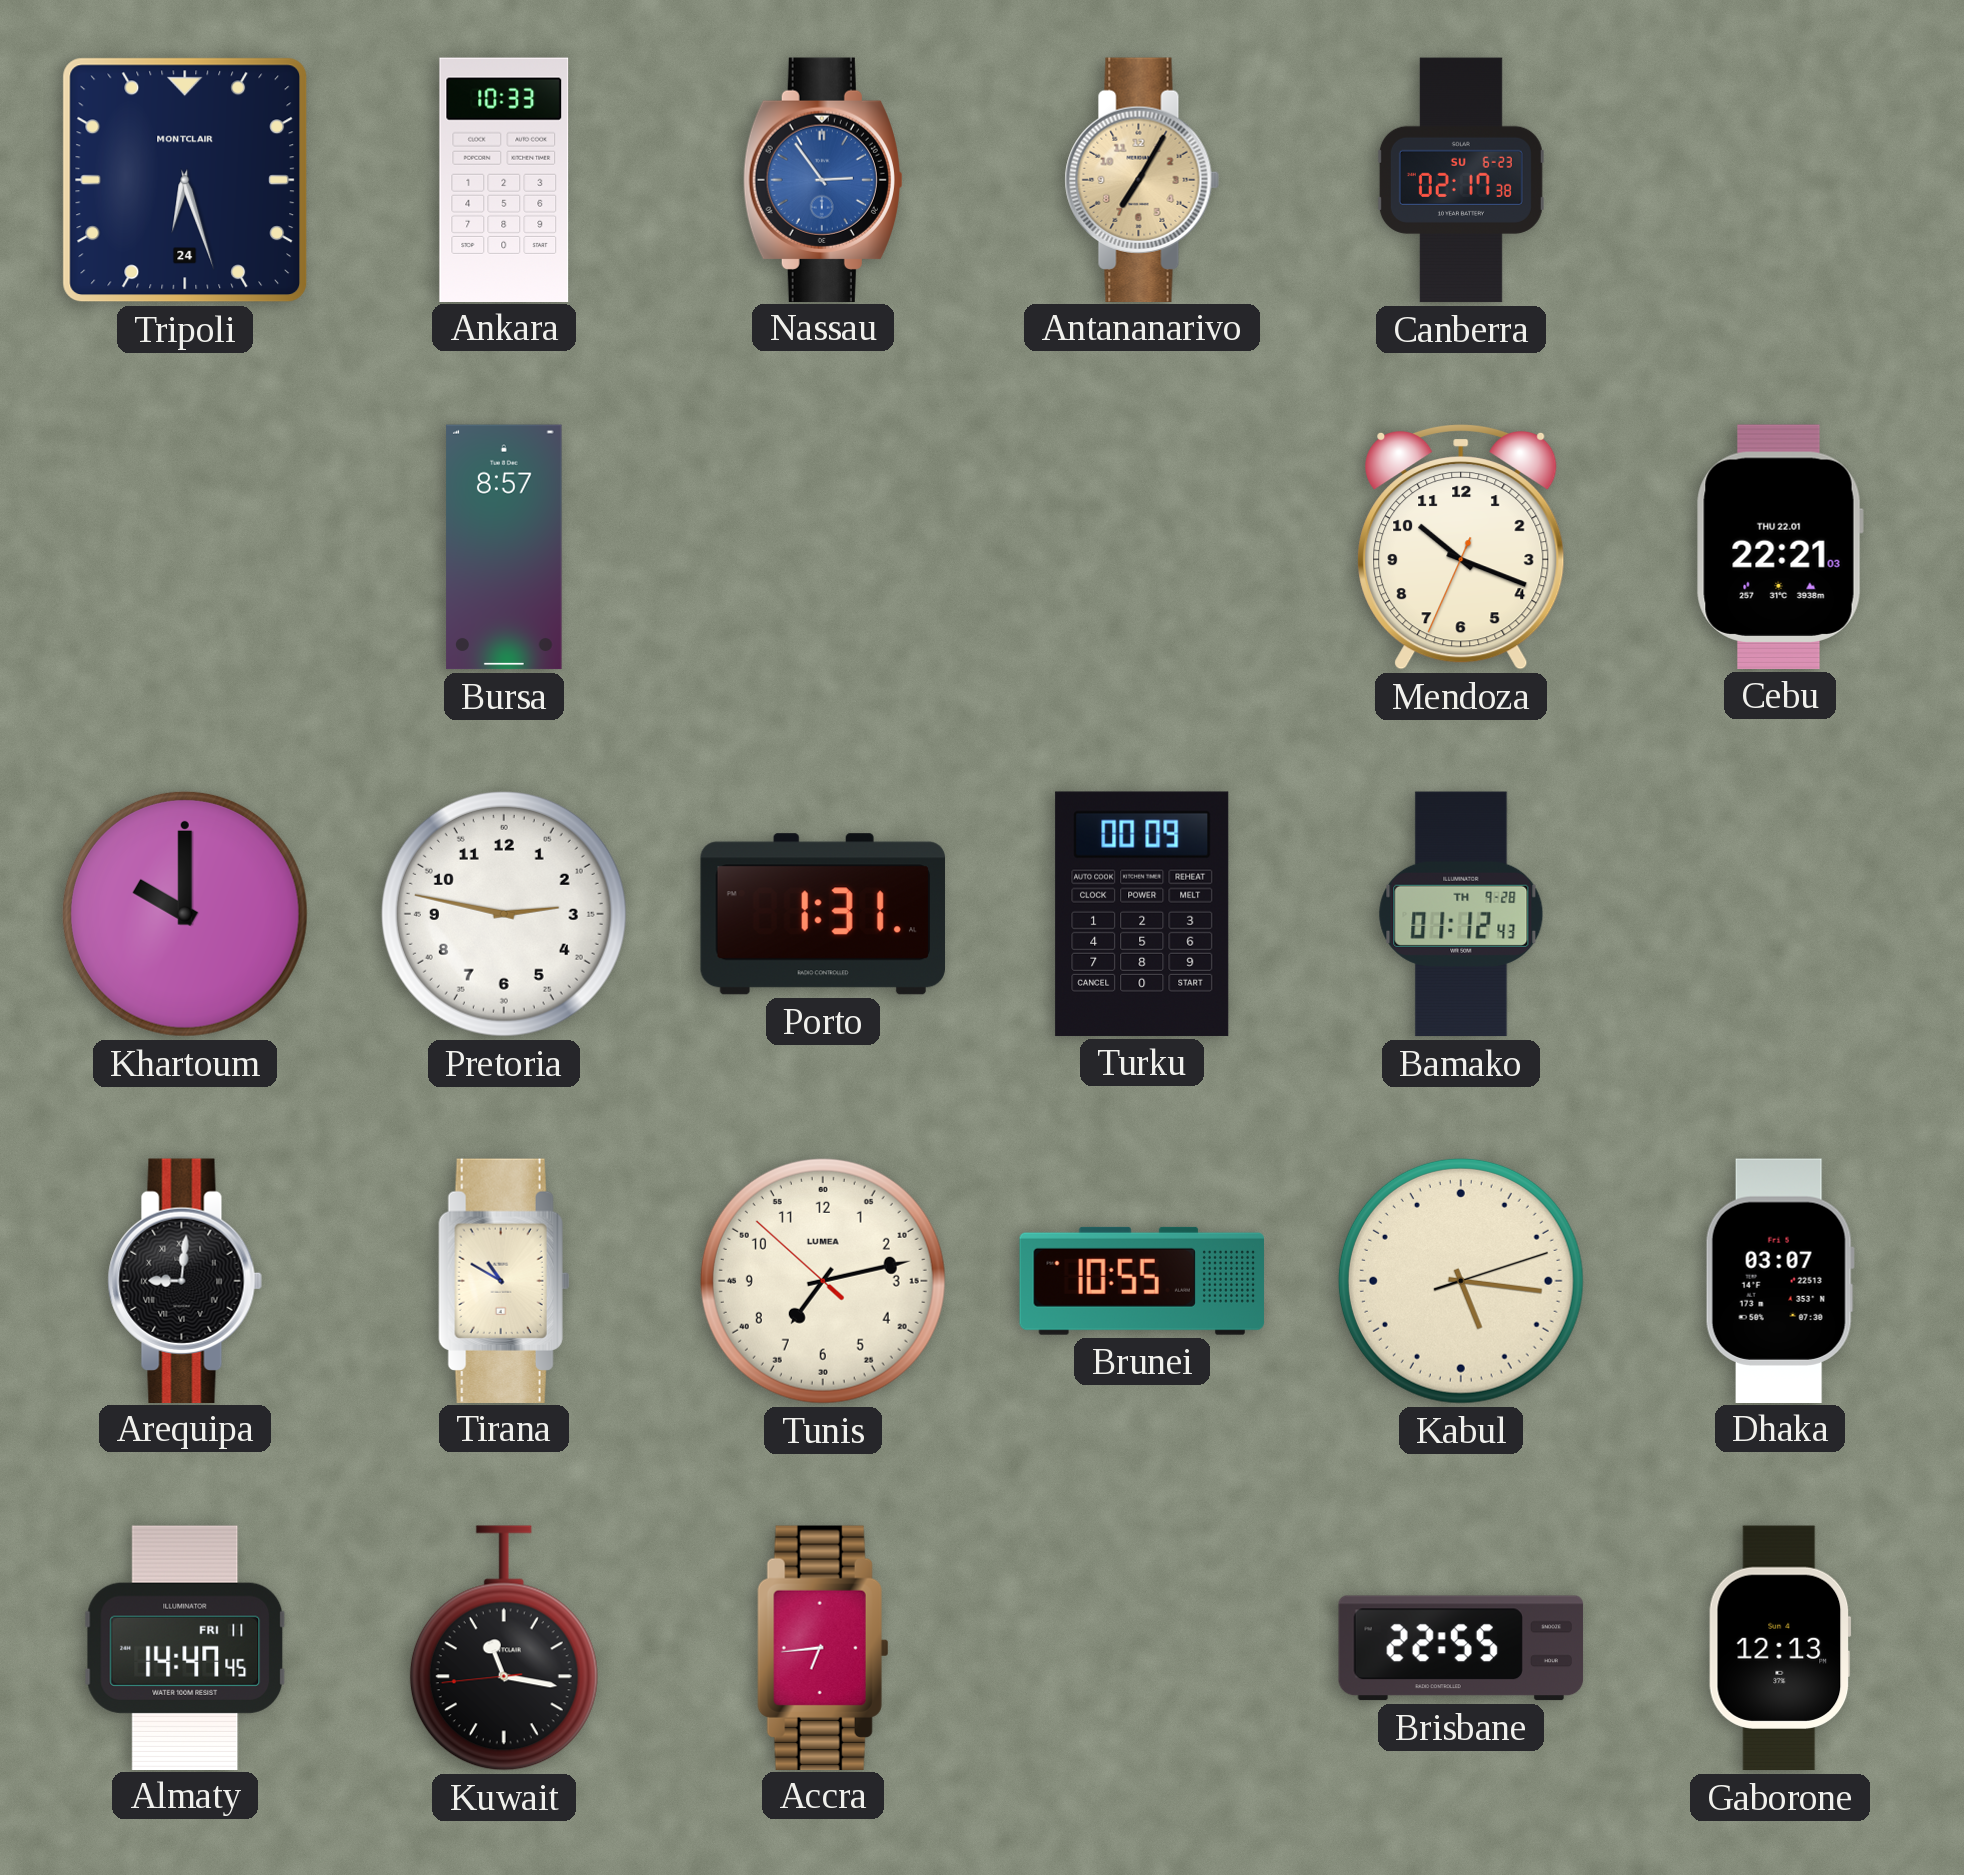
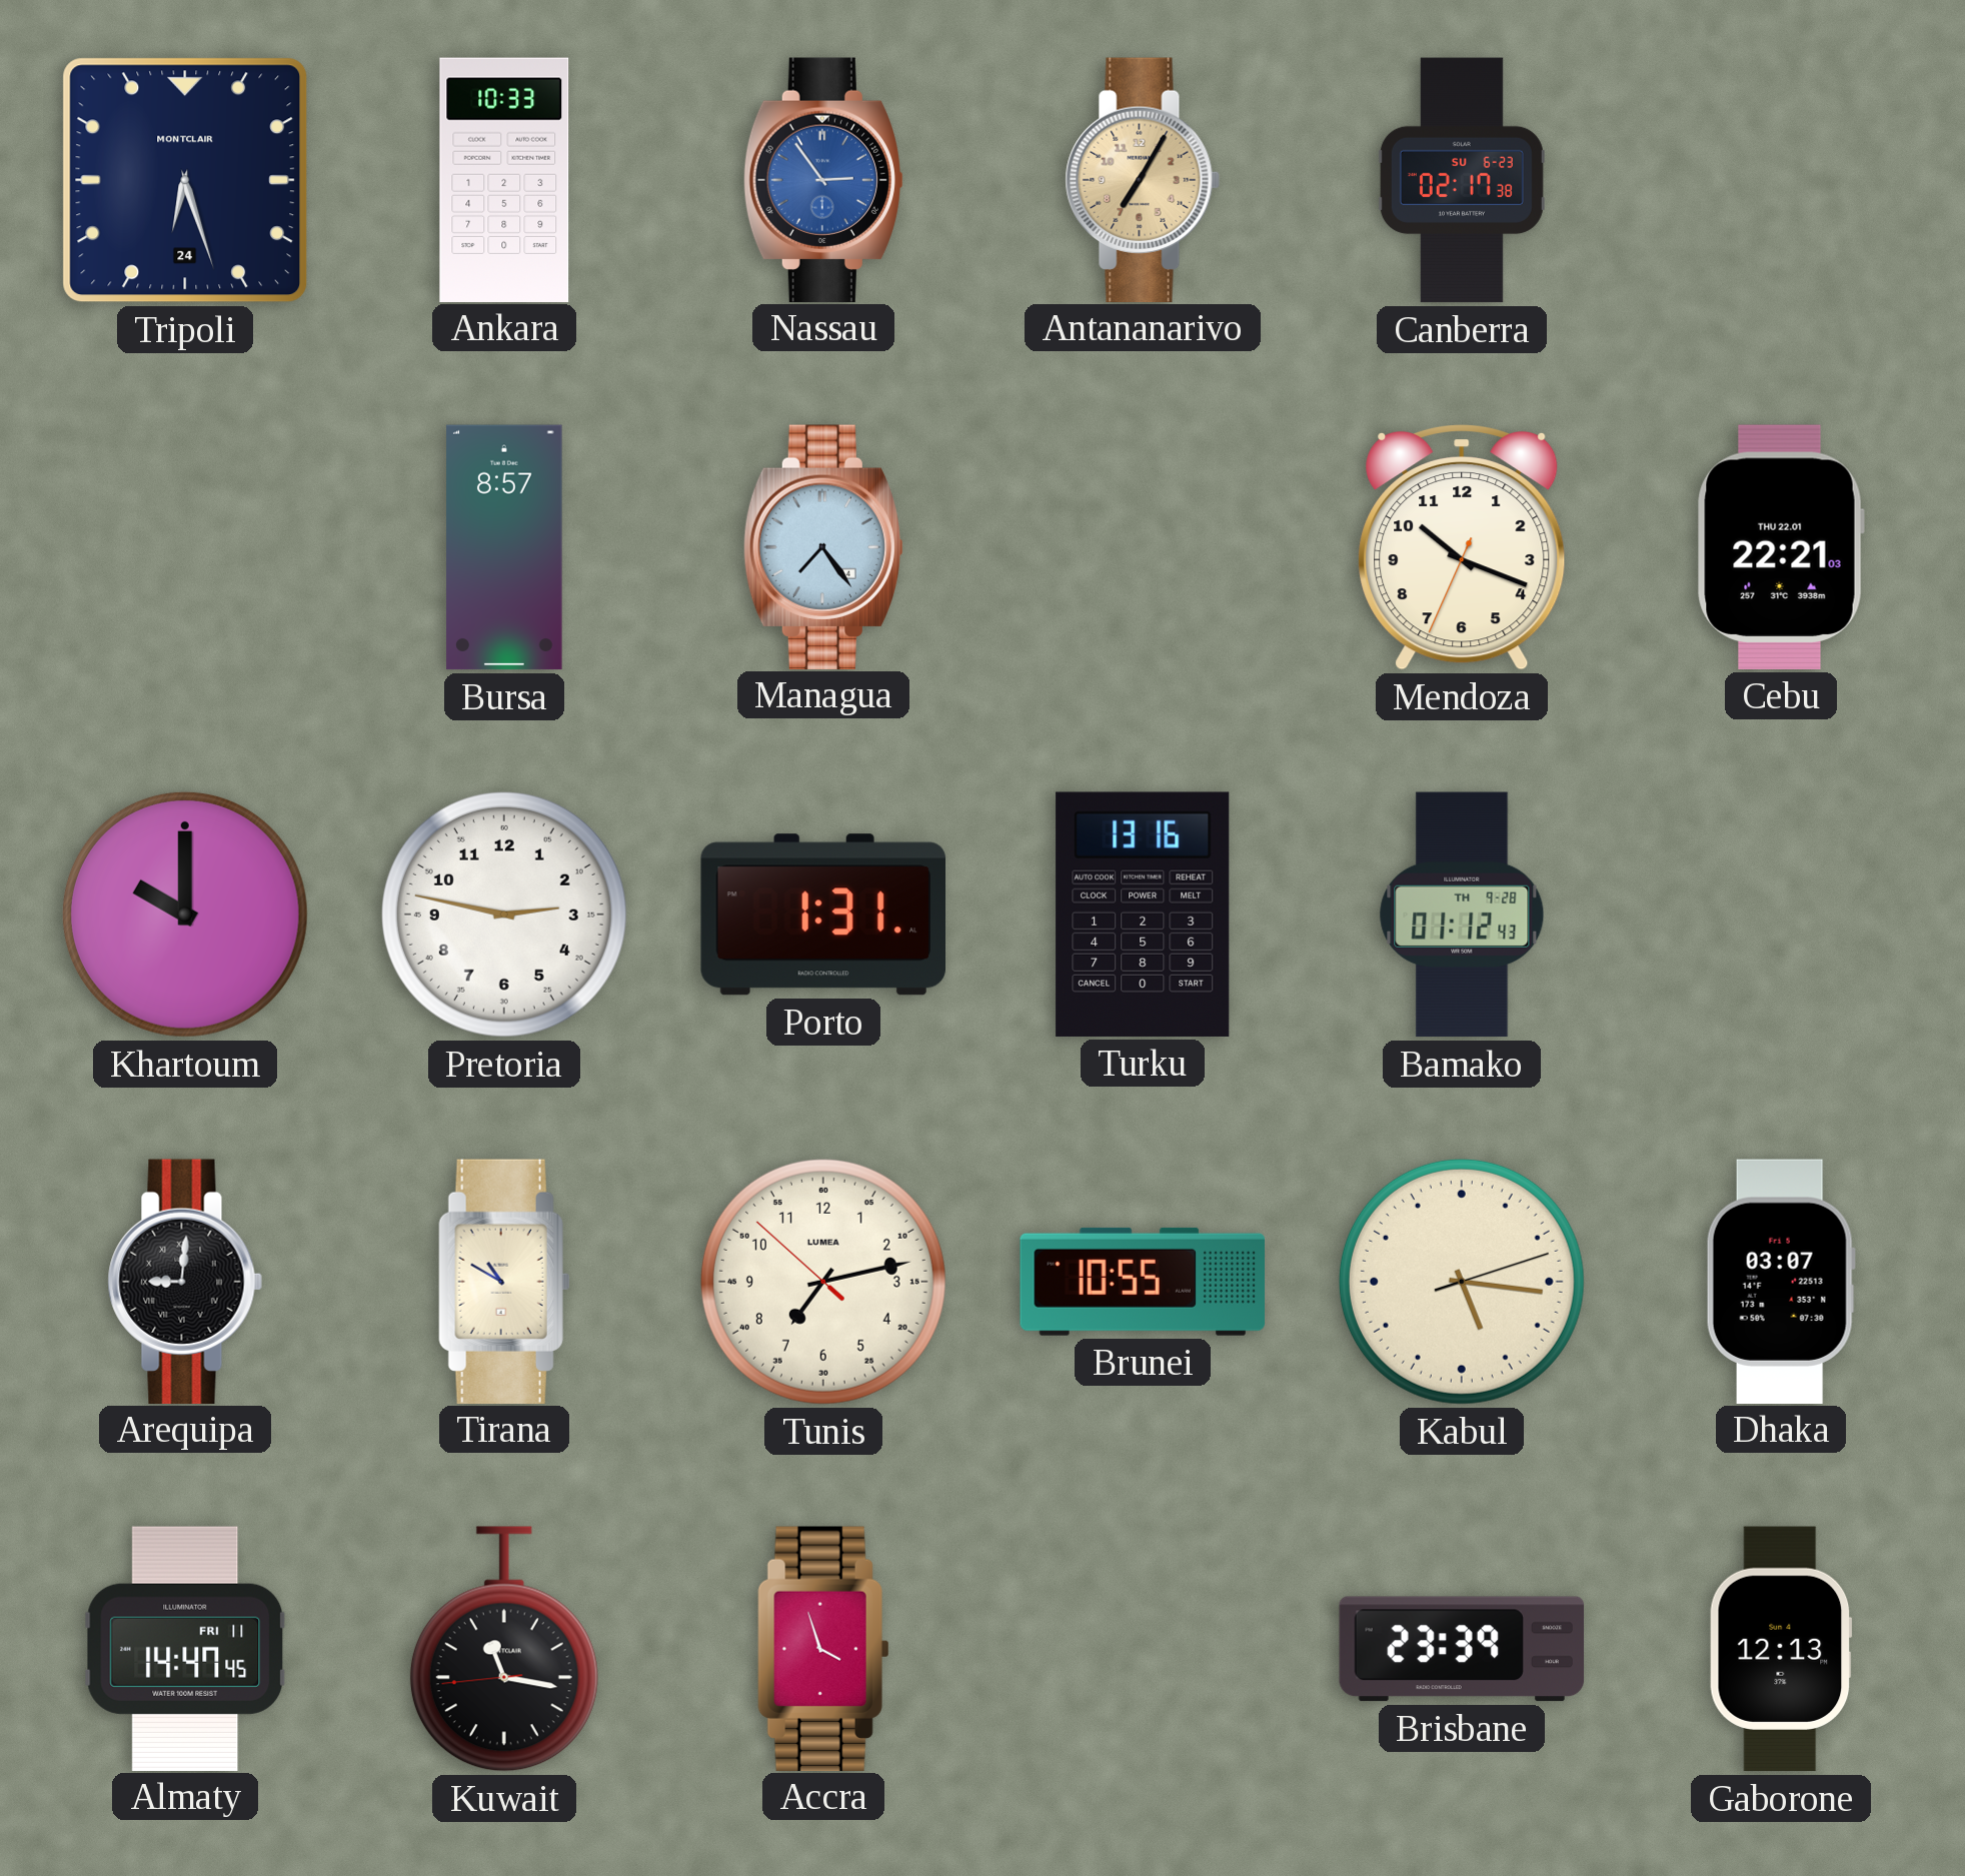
Managua: none -> 7:24
Turku: 00:09 -> 13:16
Accra: 6:44 -> 3:57
Brisbane: 22:55 -> 23:39
